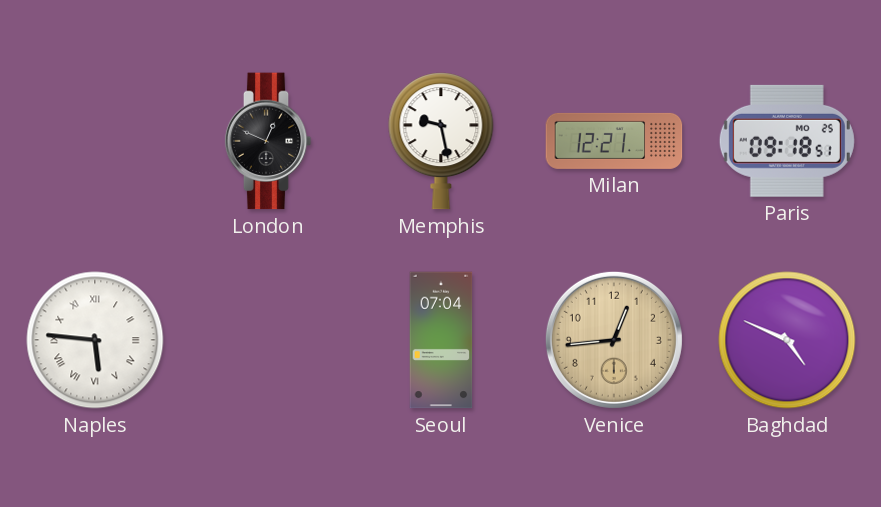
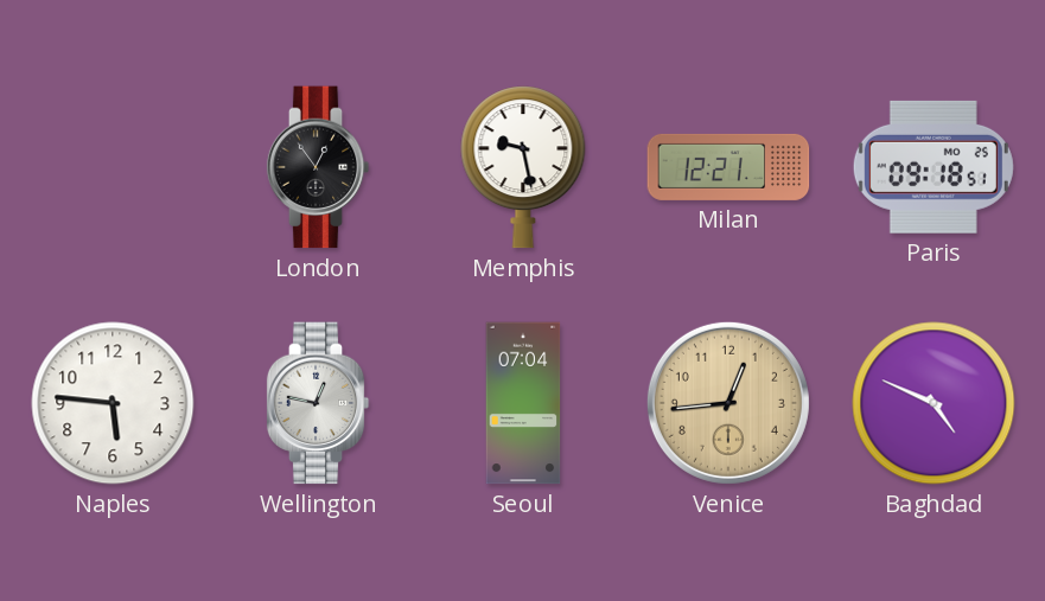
London: 12:49 -> 12:54
Naples numerals: Roman -> Arabic
Wellington: none -> 12:47
